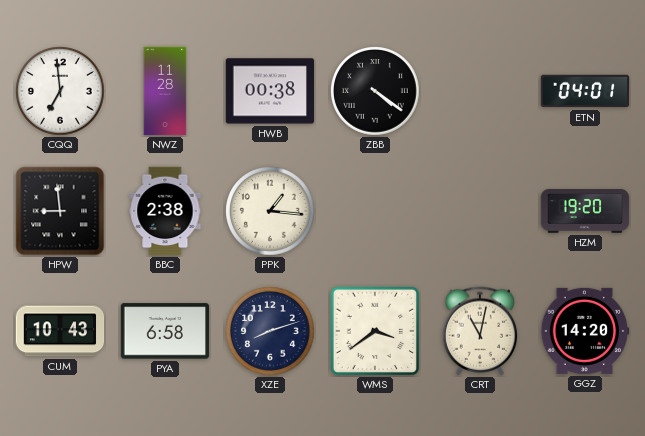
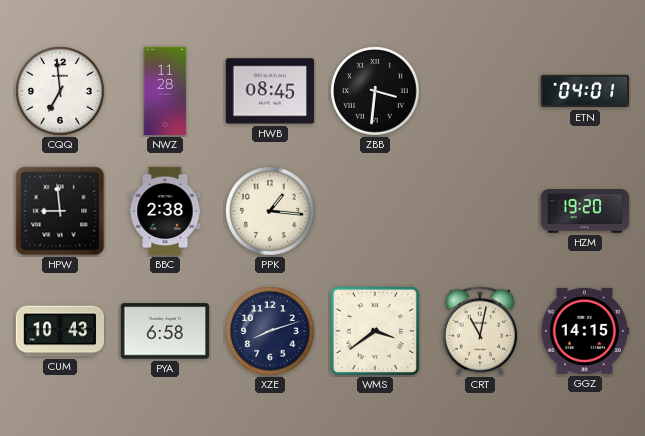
HWB: 00:38 -> 08:45
ZBB: 4:21 -> 3:31
GGZ: 14:20 -> 14:15
